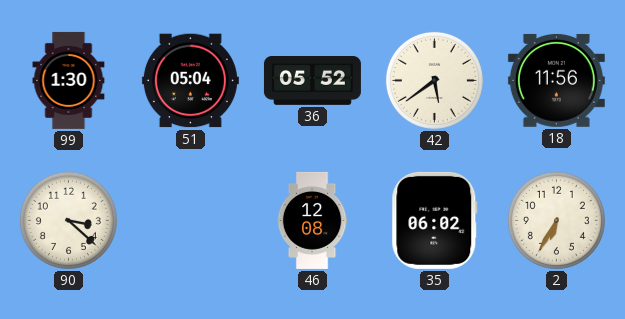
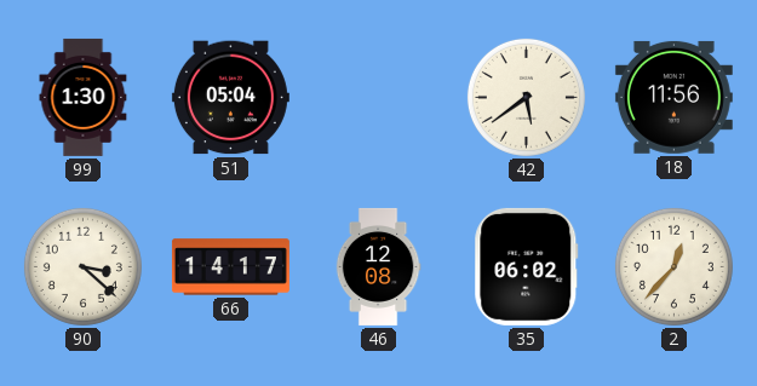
36: 05:52 -> none
66: none -> 14:17
2: 6:35 -> 12:37
